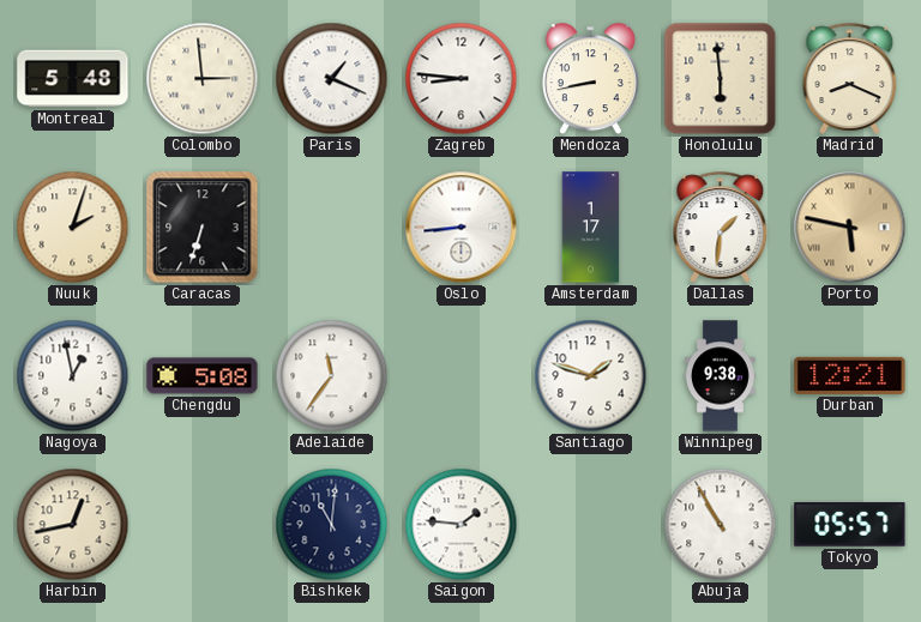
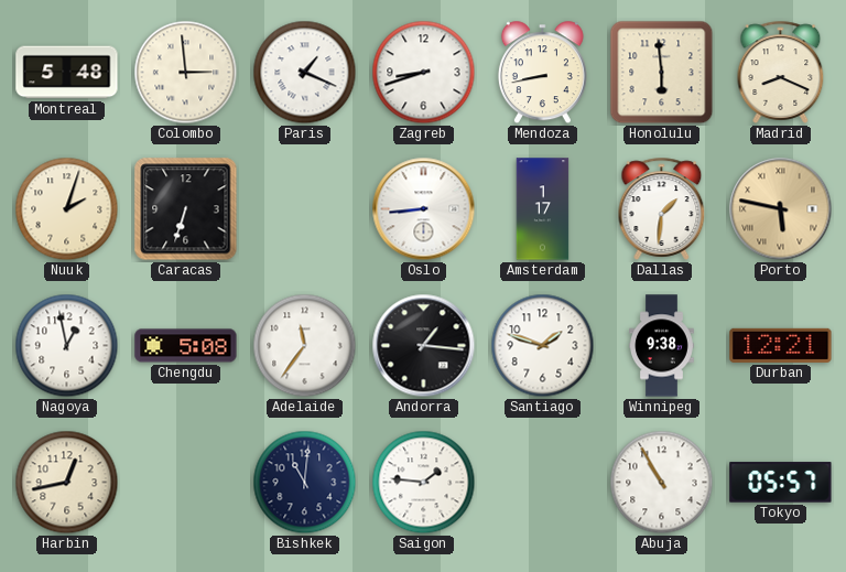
Zagreb: 8:46 -> 8:42
Andorra: none -> 1:16
